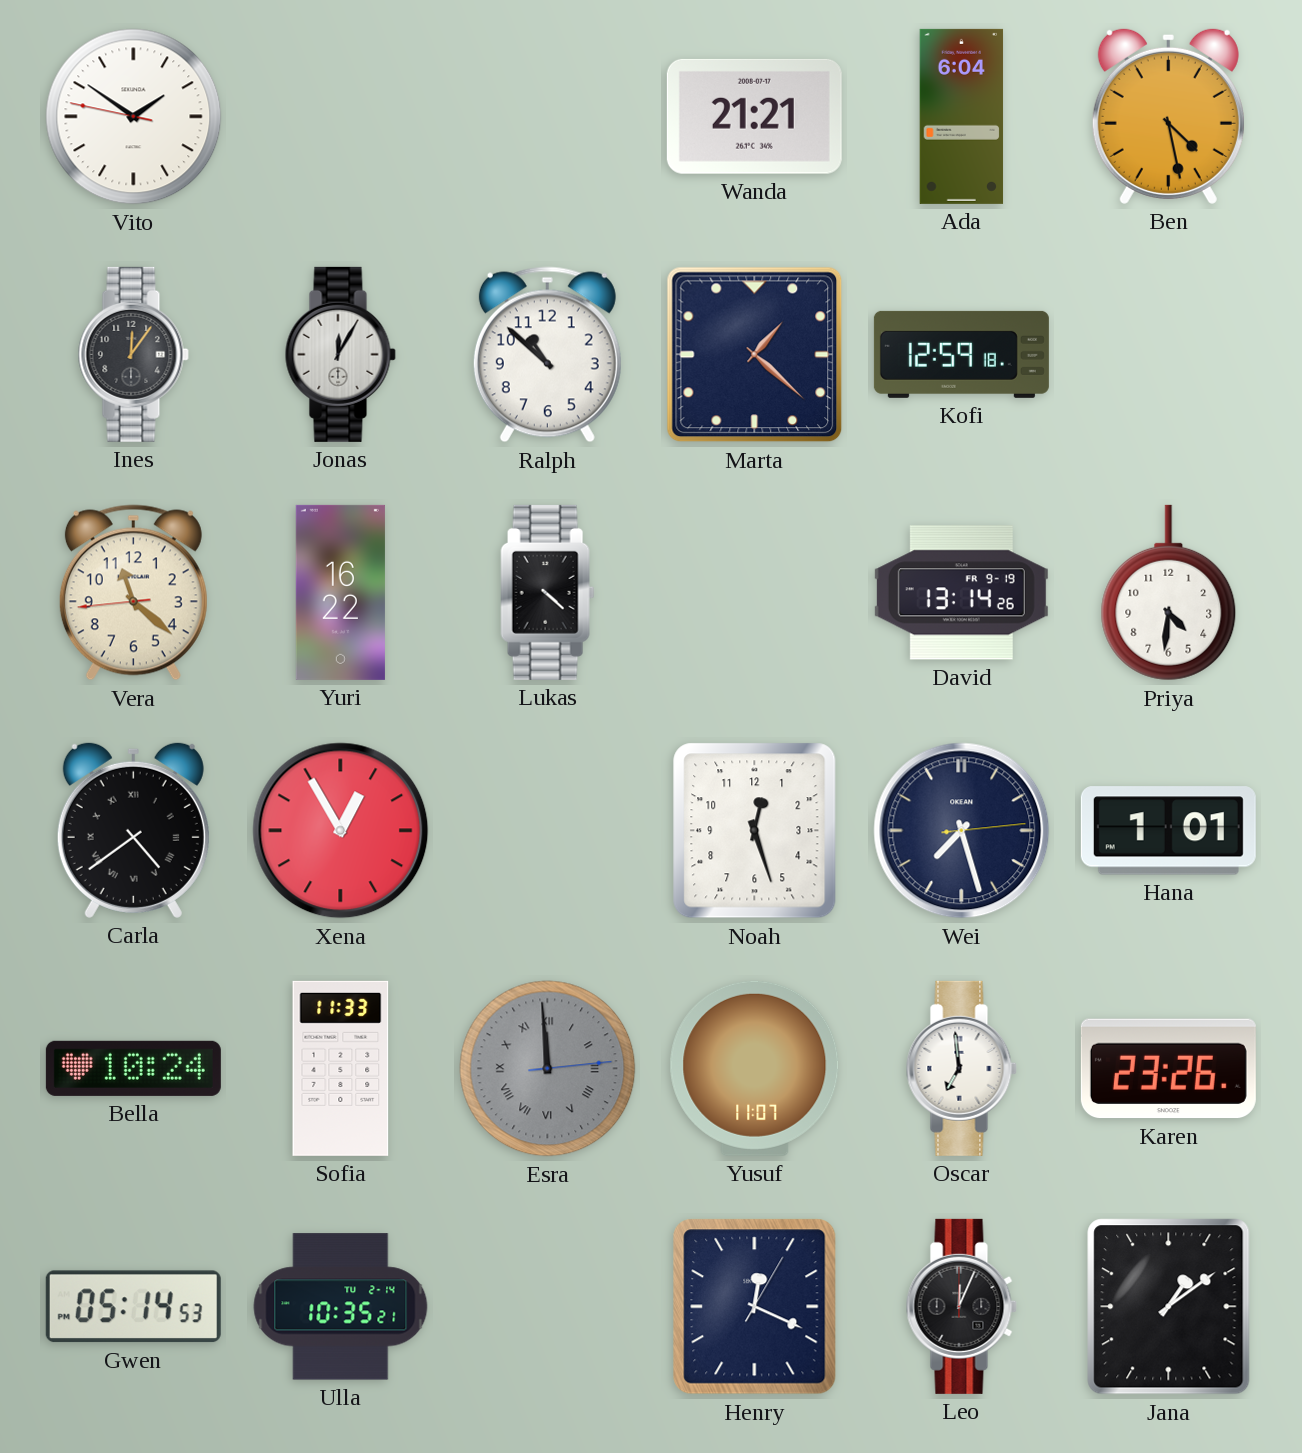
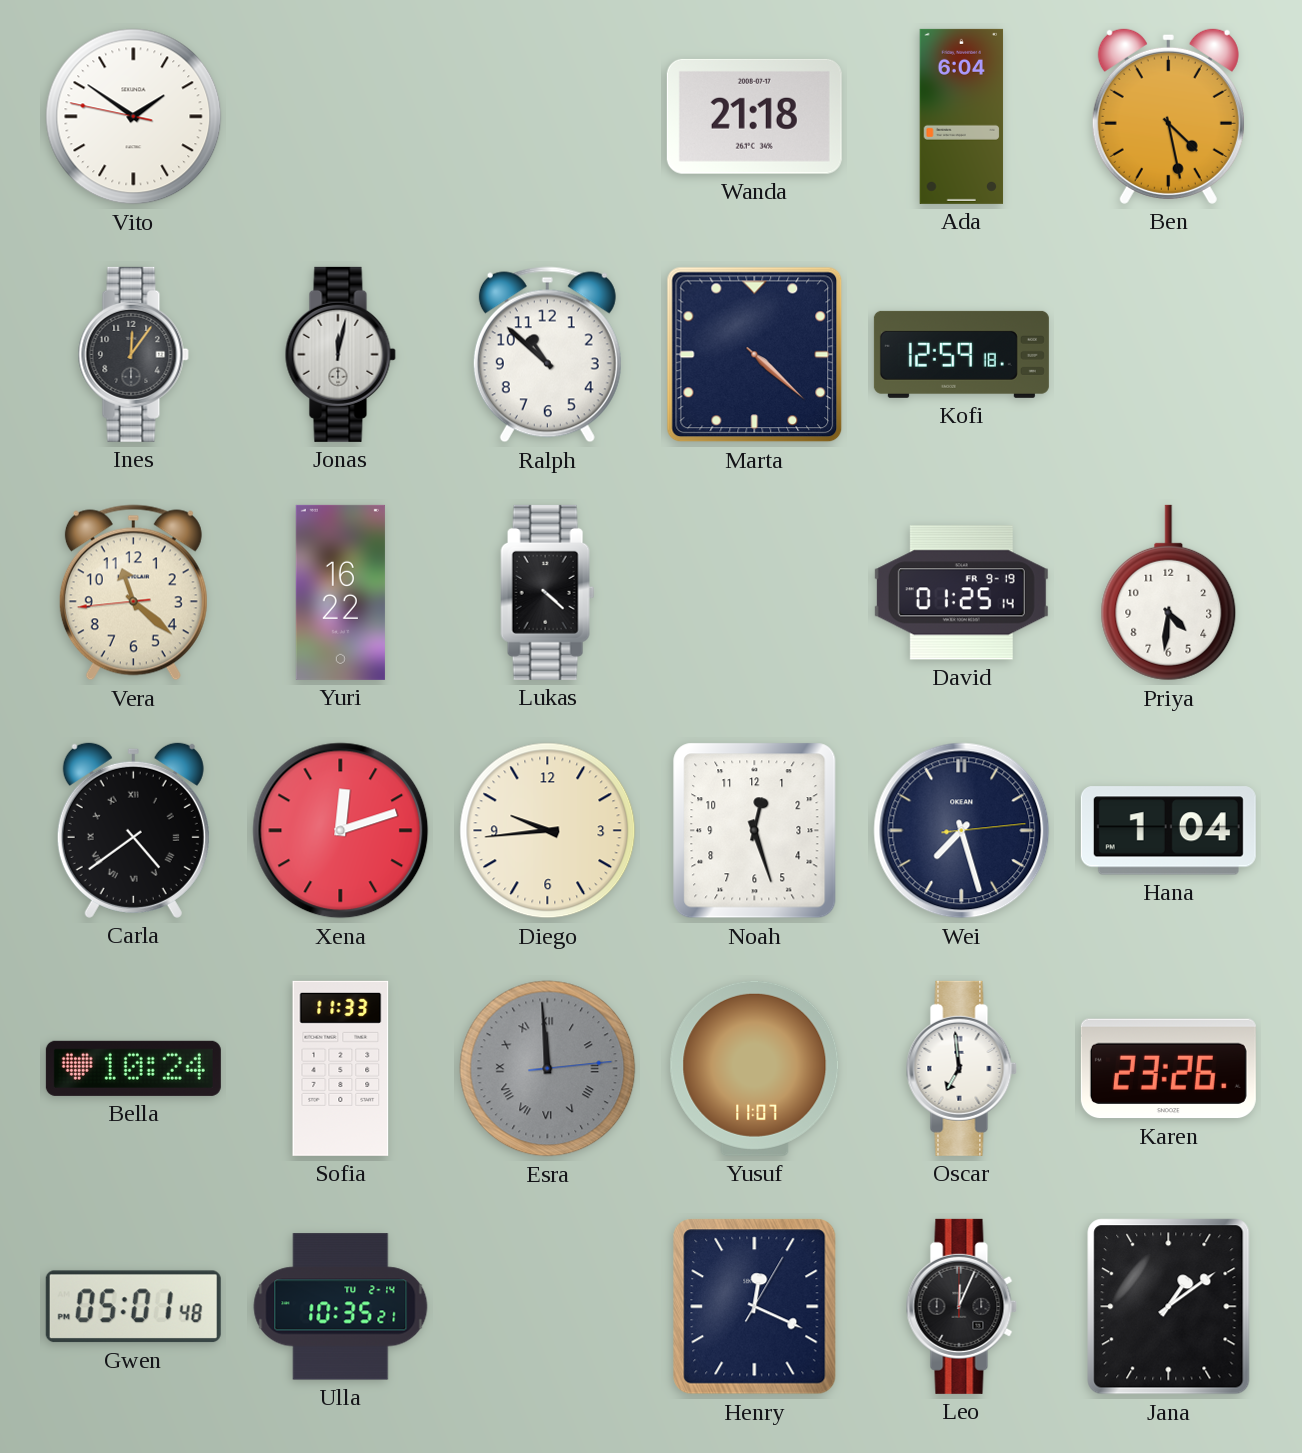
Wanda: 21:21 -> 21:18
Jonas: 12:05 -> 12:02
Marta: 1:22 -> 4:22
David: 13:14 -> 01:25
Xena: 12:55 -> 12:12
Diego: none -> 9:44
Hana: 1:01 -> 1:04
Gwen: 05:14 -> 05:01
